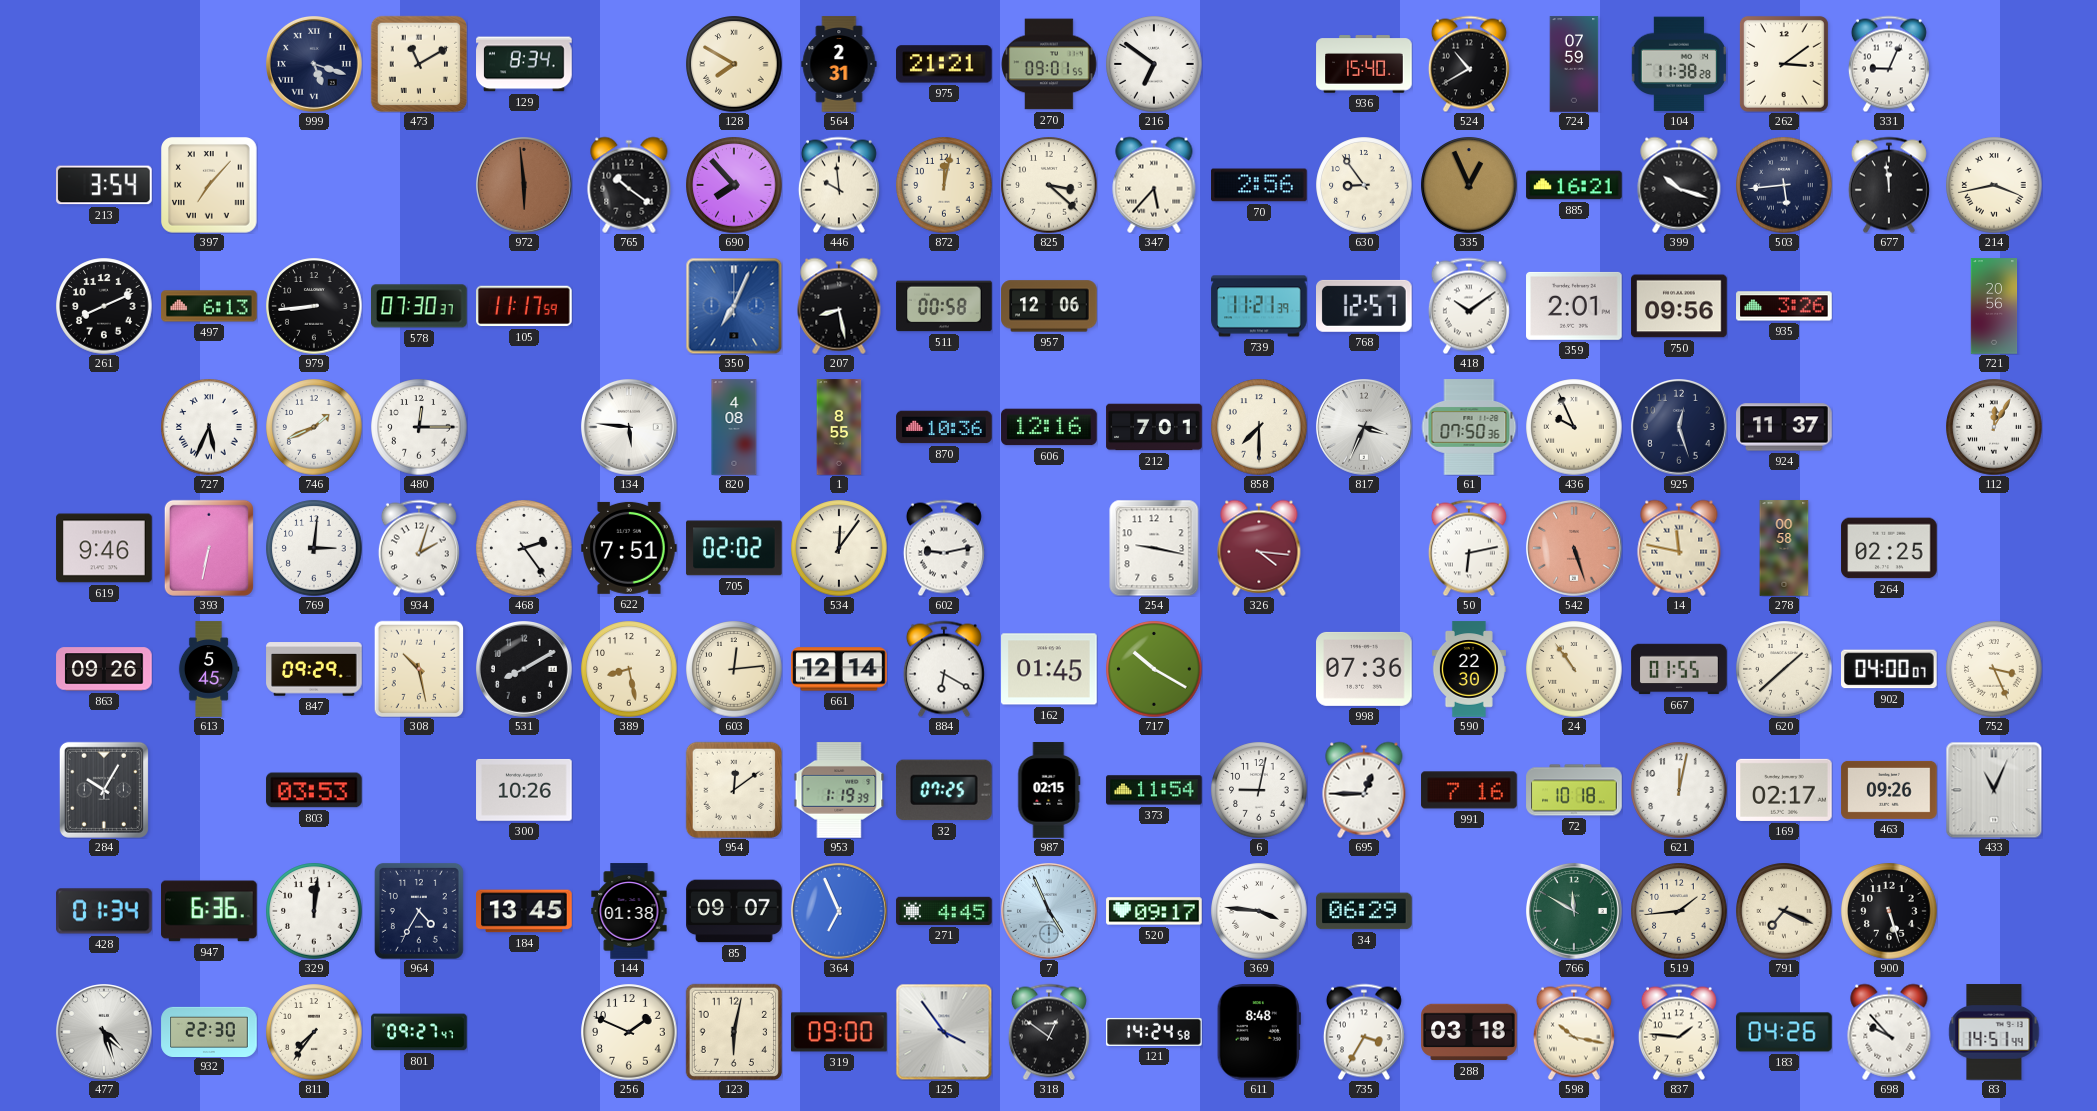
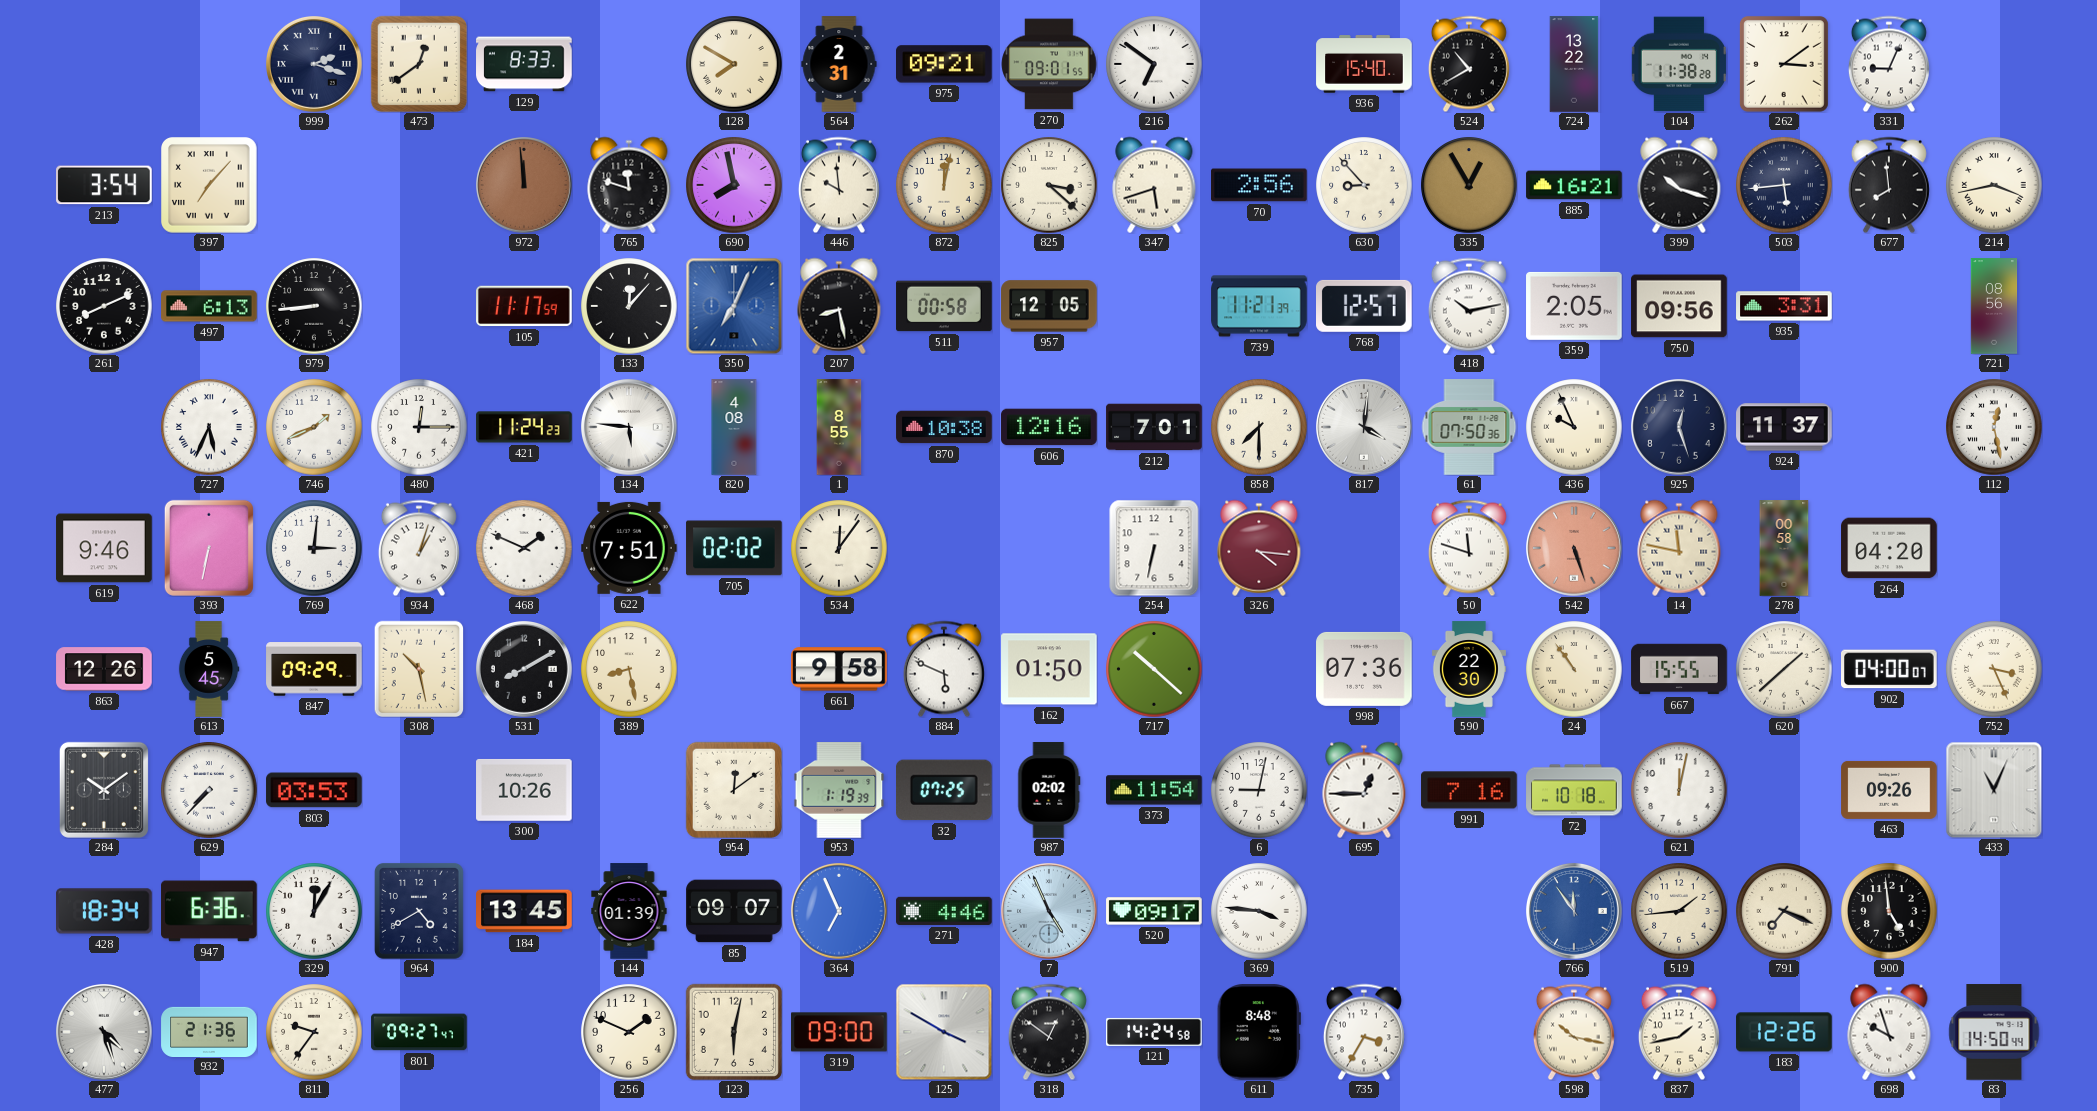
999: 5:18 -> 2:18
473: 11:10 -> 12:39
129: 8:34 -> 8:33
975: 21:21 -> 09:21
724: 07:59 -> 13:22
972: 5:59 -> 11:59
765: 10:21 -> 11:48
690: 7:53 -> 7:58
347: 5:37 -> 5:42
630: 8:54 -> 8:53
335: 12:56 -> 12:55
677: 11:59 -> 7:59
578: 07:30 -> none
133: none -> 12:07
957: 12:06 -> 12:05
418: 10:09 -> 10:13
359: 2:01 -> 2:05
935: 3:26 -> 3:31
721: 20:56 -> 08:56
421: none -> 11:24
870: 10:36 -> 10:38
817: 3:34 -> 4:01
112: 12:05 -> 12:28
934: 2:03 -> 1:03
468: 2:24 -> 1:49
602: 9:13 -> none
254: 9:17 -> 6:32
50: 6:13 -> 11:48
264: 02:25 -> 04:20
863: 09:26 -> 12:26
603: 12:14 -> none
661: 12:14 -> 9:58
884: 6:20 -> 5:49
162: 01:45 -> 01:50
717: 10:20 -> 10:22
667: 01:55 -> 15:55
284: 10:05 -> 10:09
629: none -> 7:37
987: 02:15 -> 02:02
169: 02:17 -> none
428: 01:34 -> 18:34
329: 12:01 -> 12:05
964: 4:35 -> 4:40
144: 01:38 -> 01:39
271: 4:45 -> 4:46
34: 06:29 -> none
766: 11:50 -> 11:54
766 dial: green -> blue
900: 5:27 -> 4:59
932: 22:30 -> 21:36
811: 7:36 -> 9:36
125: 3:54 -> 3:50
288: 03:18 -> none
837: 1:46 -> 1:43
183: 04:26 -> 12:26
698: 9:53 -> 9:57
83: 14:51 -> 14:50
